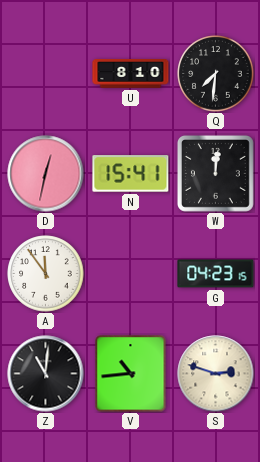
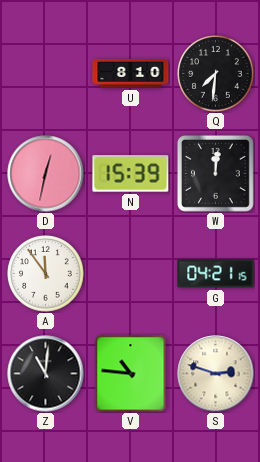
N: 15:41 -> 15:39
G: 04:23 -> 04:21
V: 10:44 -> 10:46
